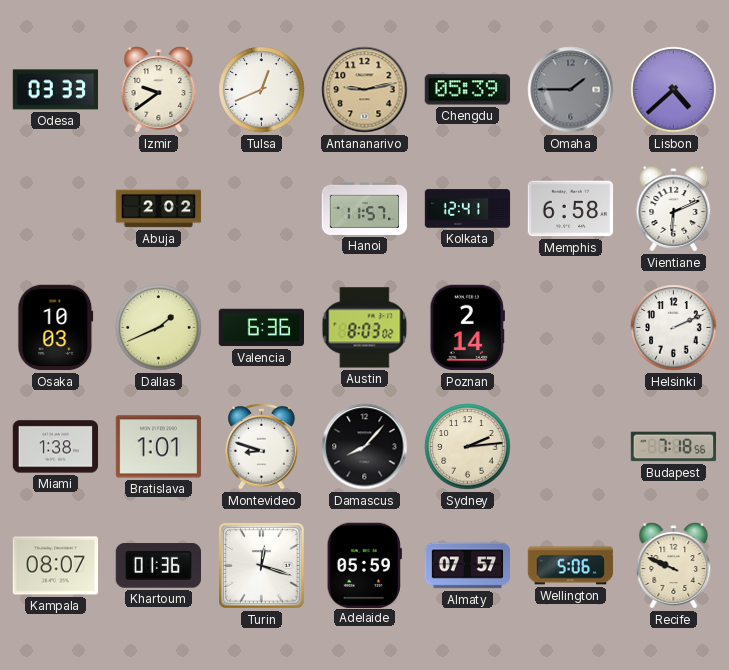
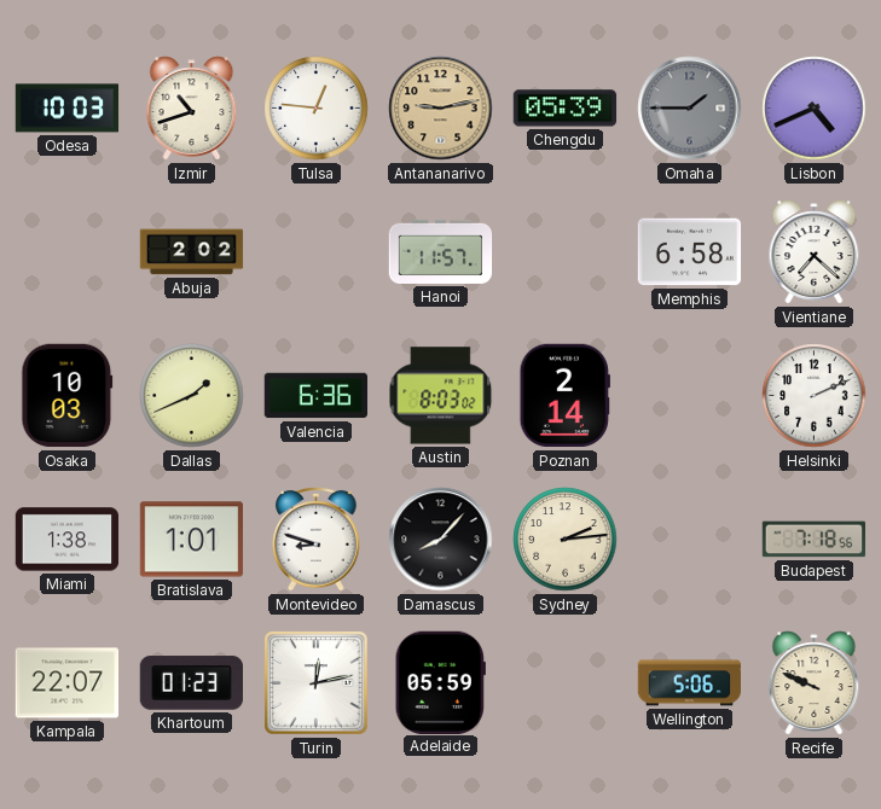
Odesa: 03:33 -> 10:03
Izmir: 9:39 -> 10:42
Tulsa: 12:41 -> 12:46
Lisbon: 4:38 -> 4:41
Kolkata: 12:41 -> none
Vientiane: 6:11 -> 7:22
Kampala: 08:07 -> 22:07
Khartoum: 01:36 -> 01:23
Turin: 12:18 -> 12:13
Almaty: 07:57 -> none
